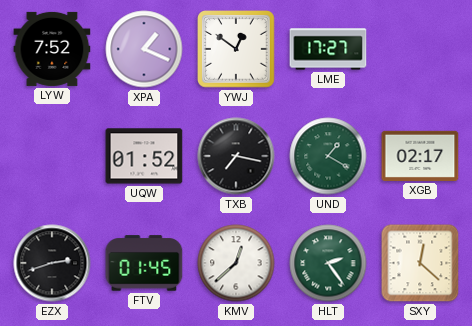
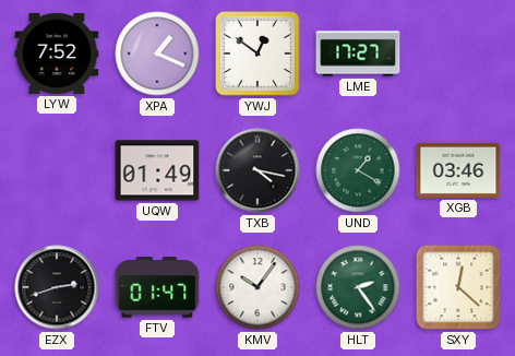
UQW: 01:52 -> 01:49
TXB: 7:17 -> 4:17
XGB: 02:17 -> 03:46
FTV: 01:45 -> 01:47
KMV: 12:38 -> 10:06
